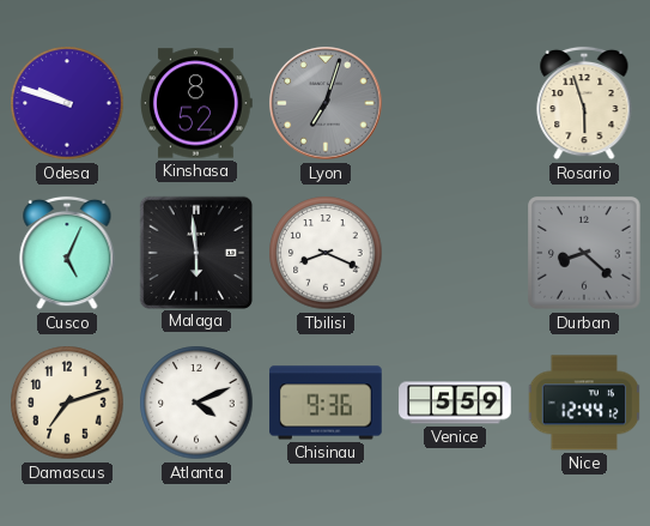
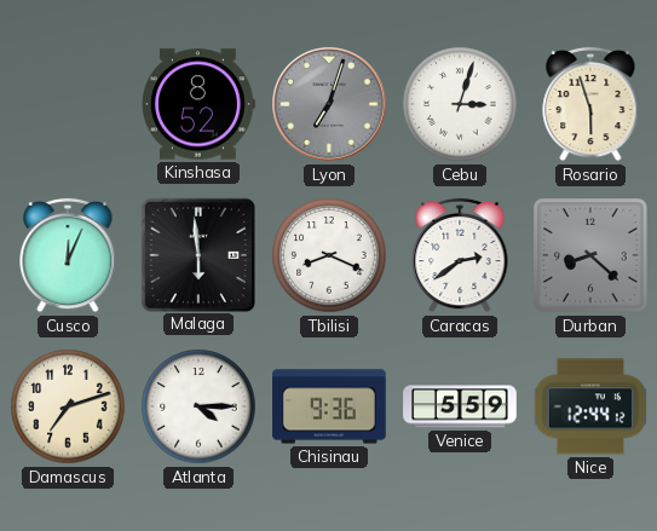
Odesa: 9:48 -> none
Cebu: none -> 3:03
Cusco: 5:04 -> 12:04
Caracas: none -> 2:39
Atlanta: 4:11 -> 4:15
